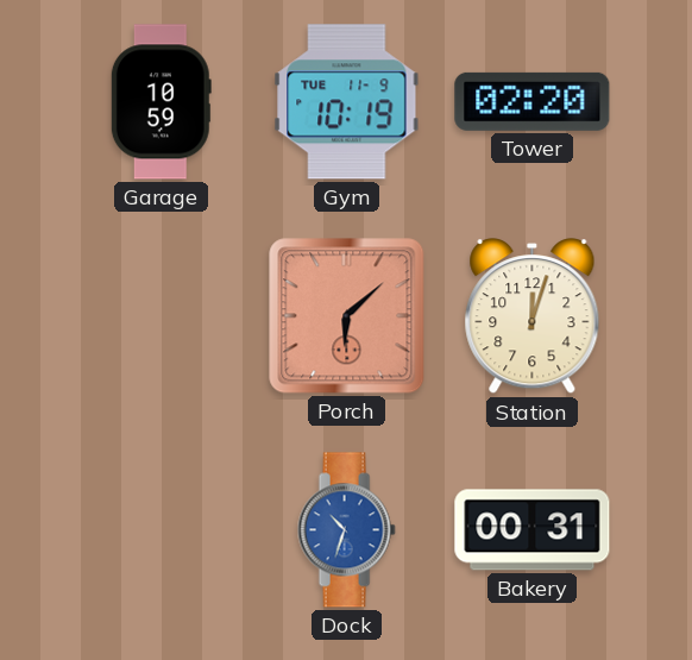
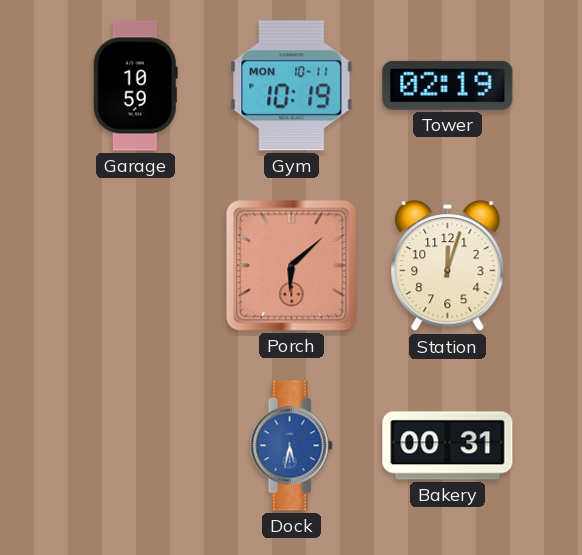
Gym date: TUE 11-9 -> MON 10-11
Tower: 02:20 -> 02:19
Dock: 10:33 -> 5:32
